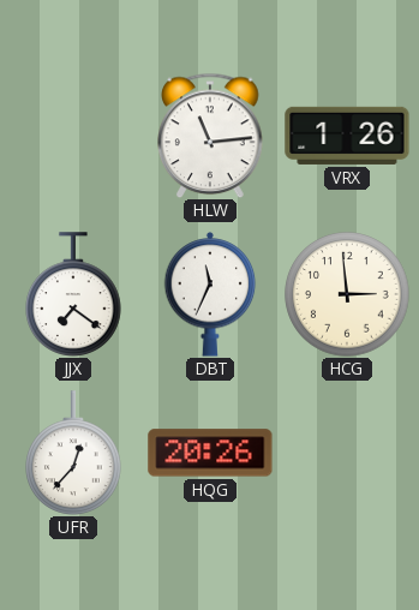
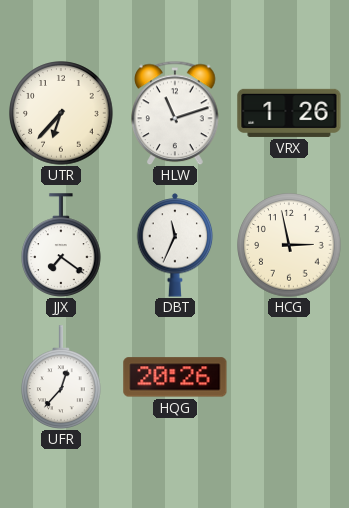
UTR: none -> 6:37
HLW: 11:14 -> 11:12
HCG: 2:59 -> 2:58
